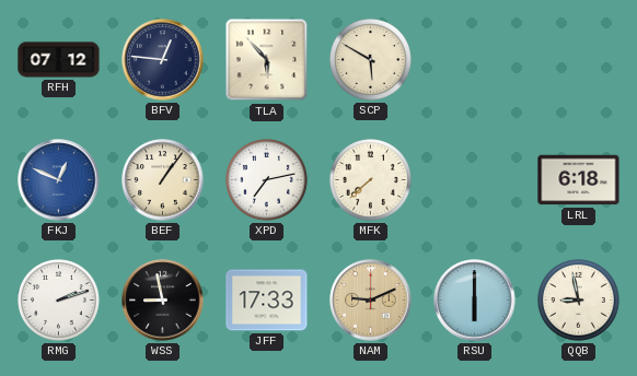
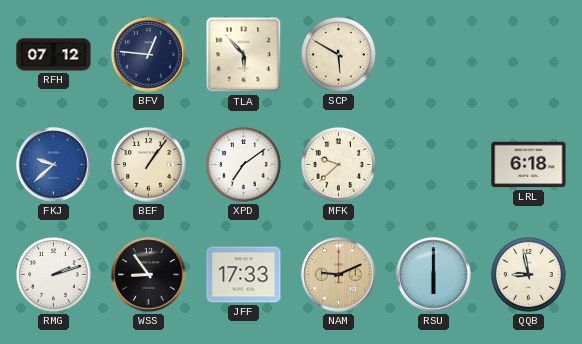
FKJ: 12:49 -> 9:38
XPD: 7:13 -> 7:09
MFK: 7:38 -> 9:38
WSS: 8:58 -> 8:54
